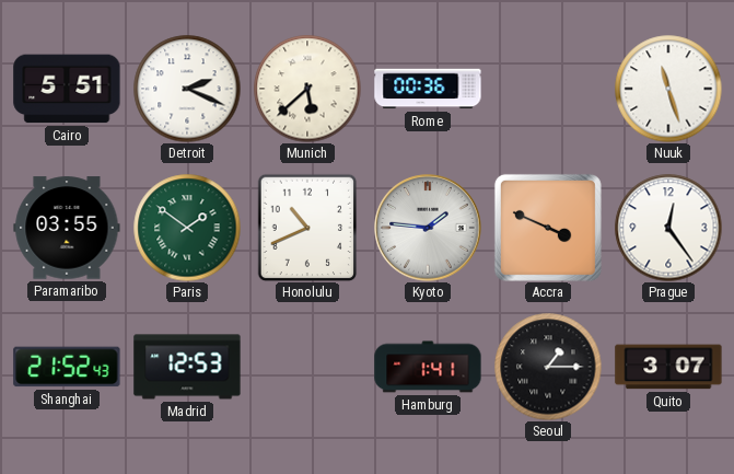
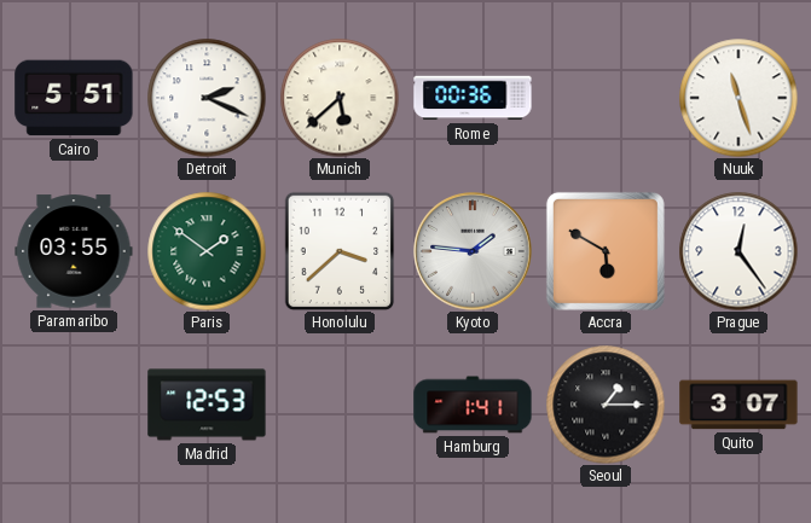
Honolulu: 10:41 -> 3:38
Accra: 3:49 -> 5:50
Shanghai: 21:52 -> none
